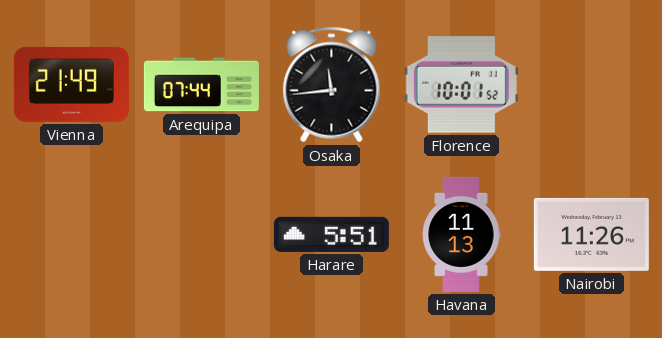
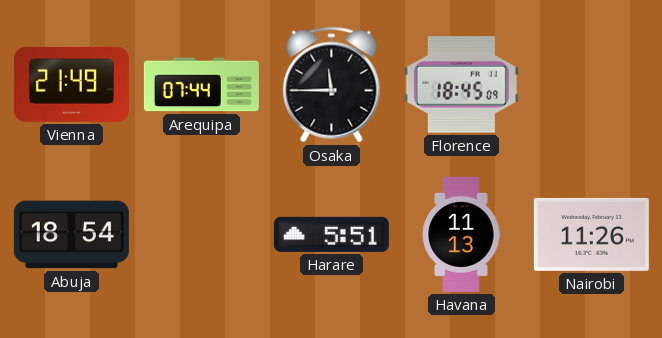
Osaka: 11:44 -> 11:45
Florence: 10:01 -> 18:45
Abuja: none -> 18:54
